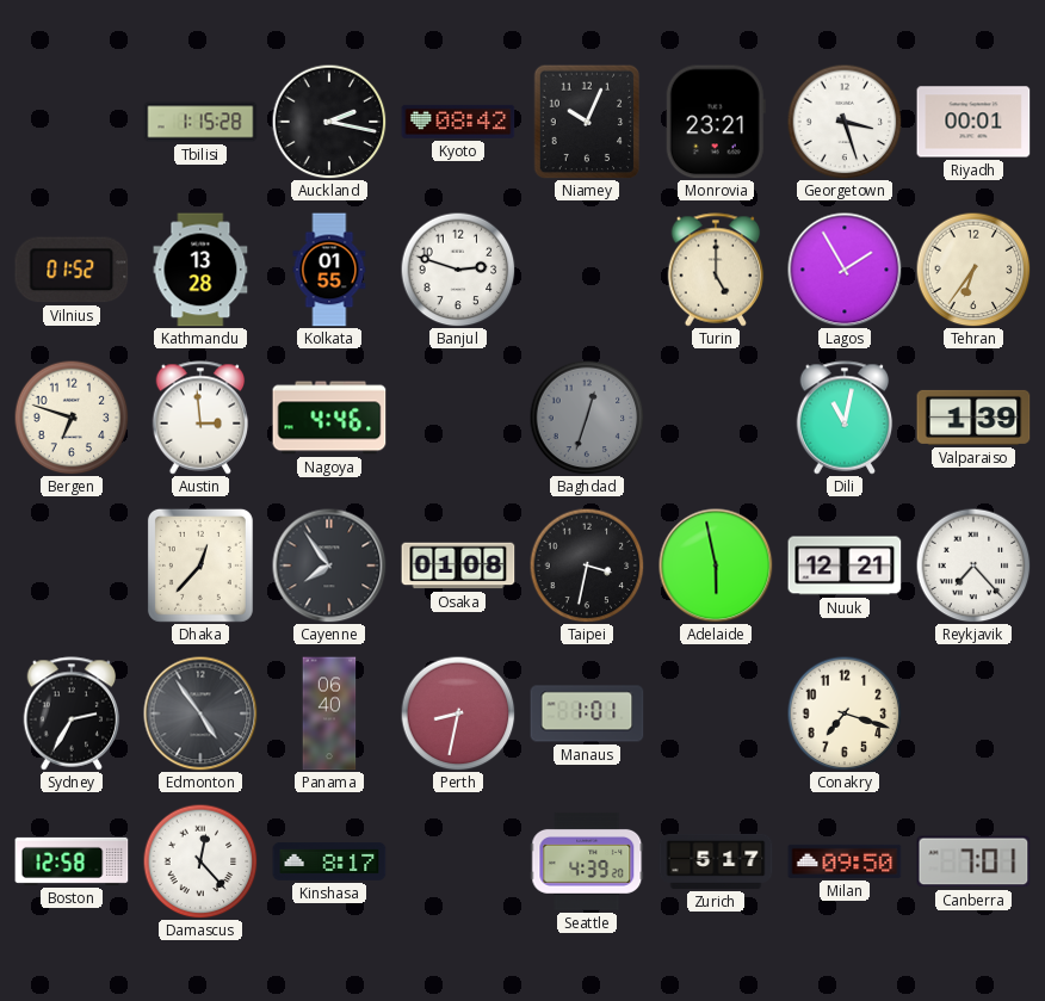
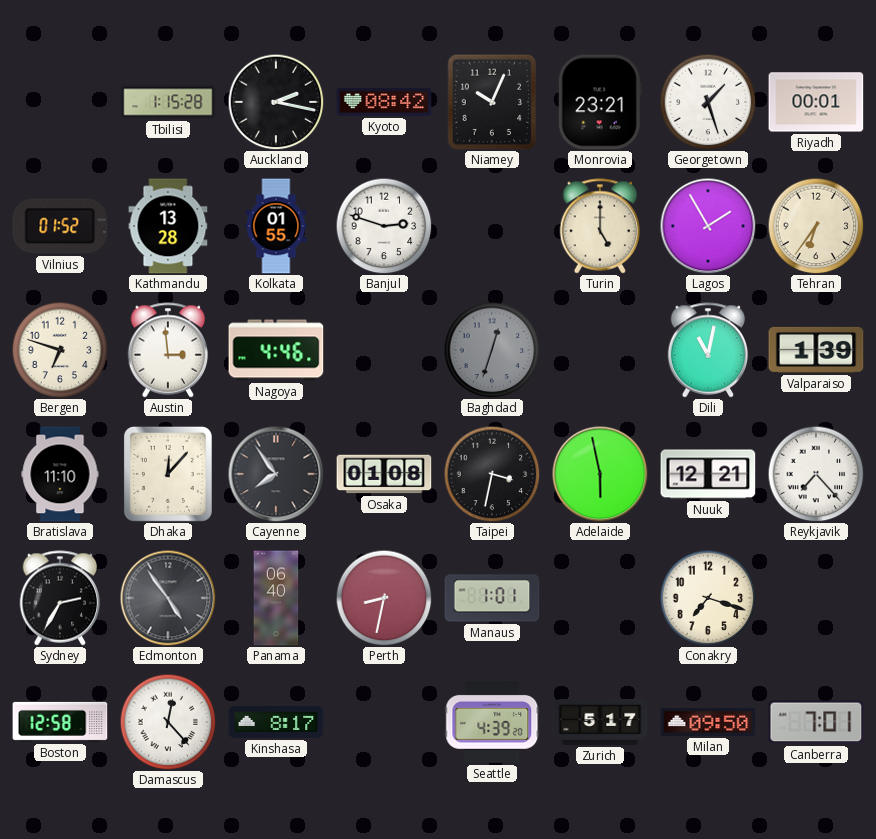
Georgetown: 3:27 -> 1:27
Bratislava: none -> 11:10
Dhaka: 12:37 -> 12:07
